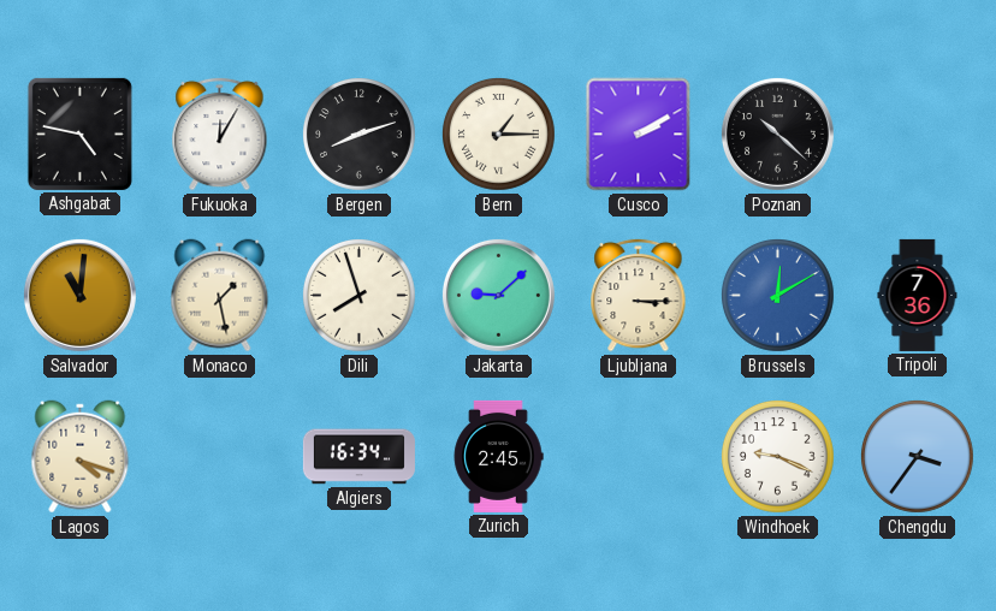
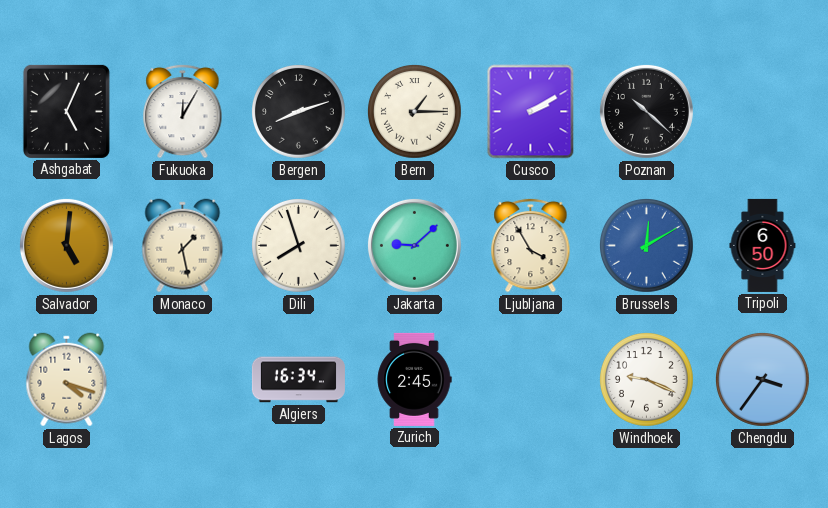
Ashgabat: 4:47 -> 5:04
Salvador: 11:01 -> 5:01
Ljubljana: 3:15 -> 3:55
Tripoli: 7:36 -> 6:50
